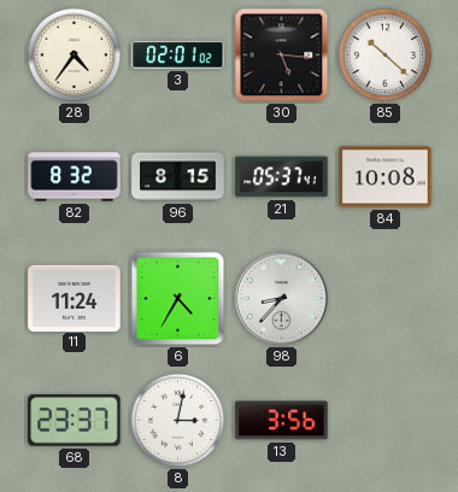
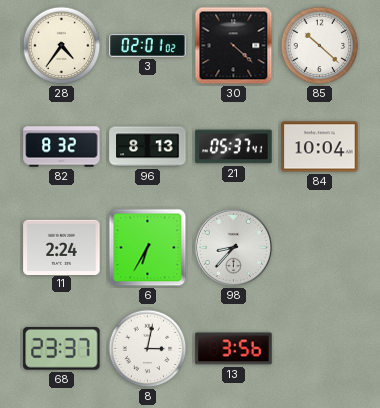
30: 5:16 -> 4:22
96: 8:15 -> 8:13
84: 10:08 -> 10:04
11: 11:24 -> 2:24
6: 4:35 -> 6:35
